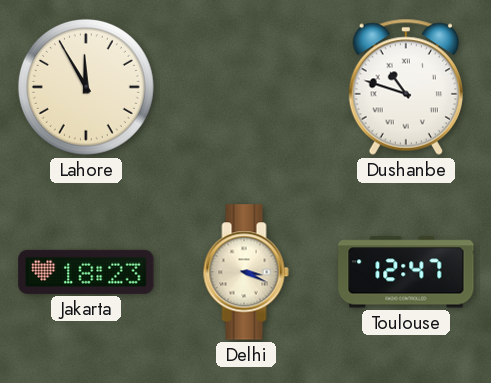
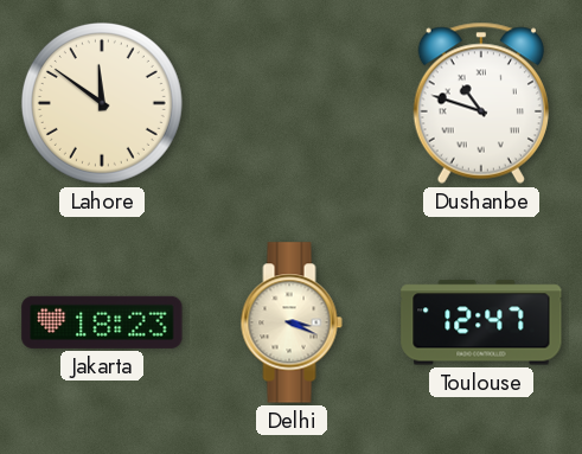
Lahore: 11:55 -> 11:51
